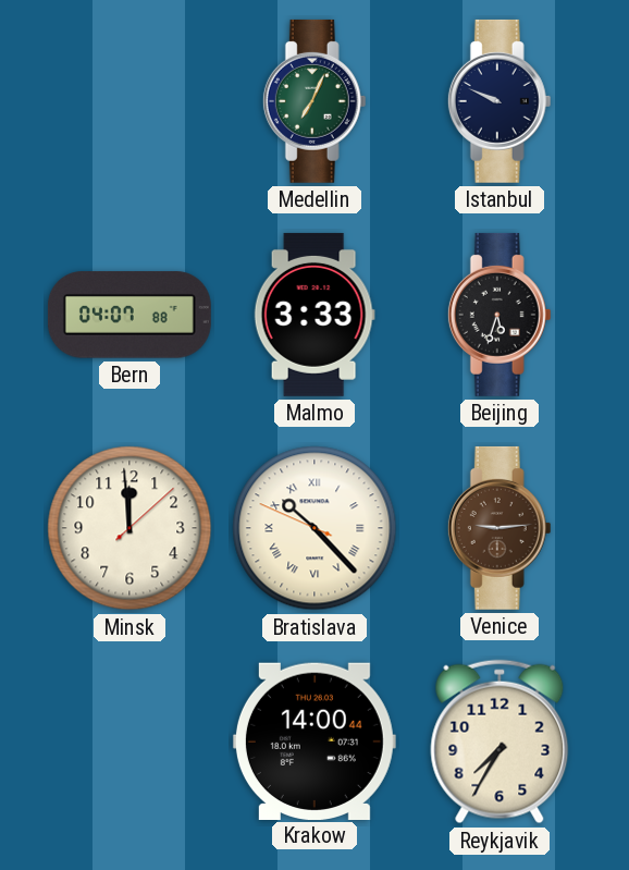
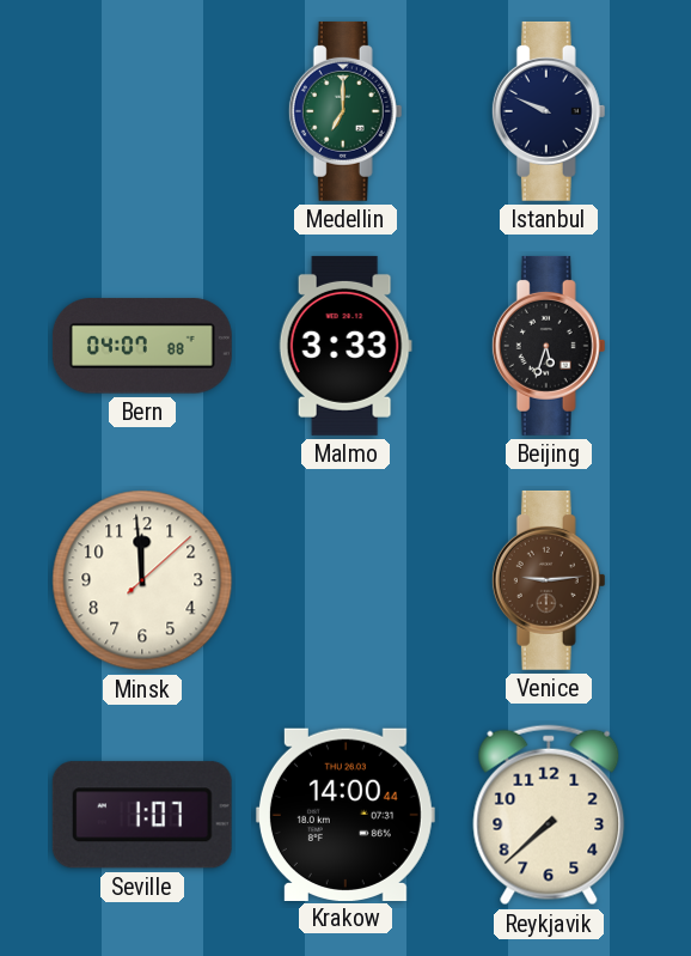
Medellin: 7:04 -> 7:00
Bratislava: 10:22 -> none
Seville: none -> 1:07
Reykjavik: 7:35 -> 7:38
